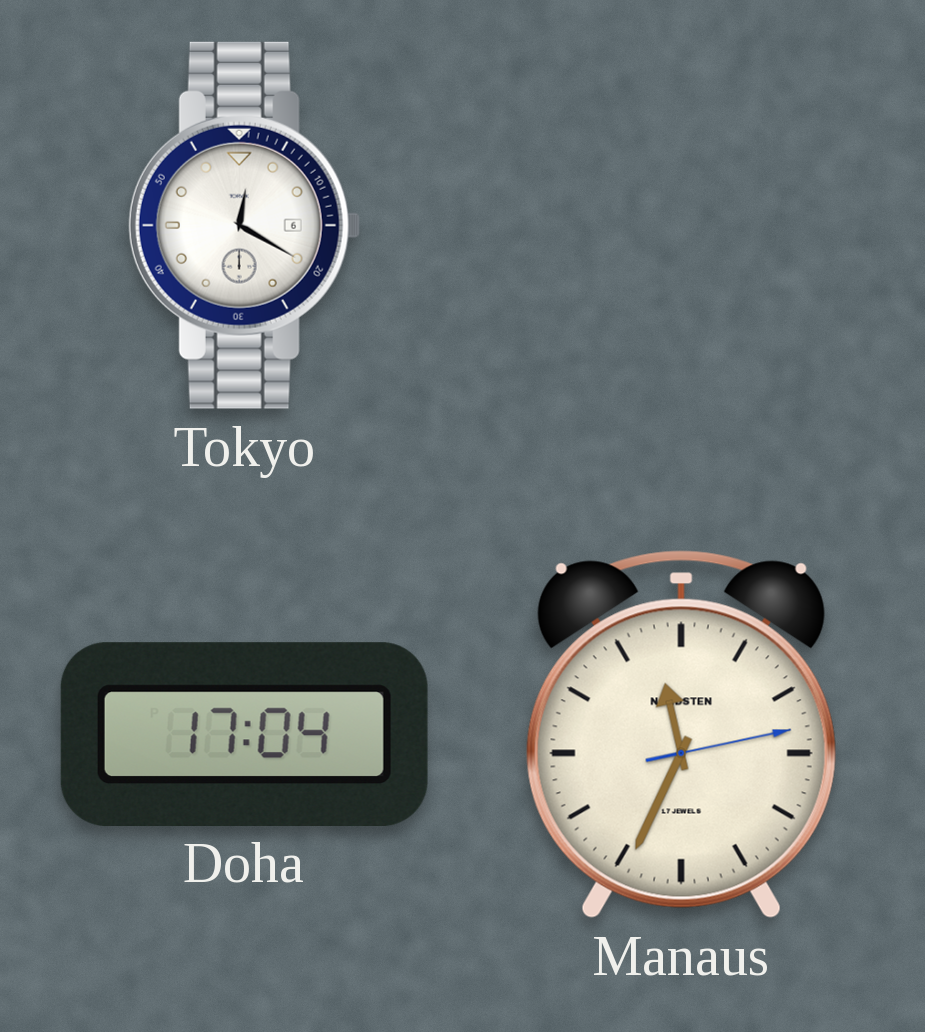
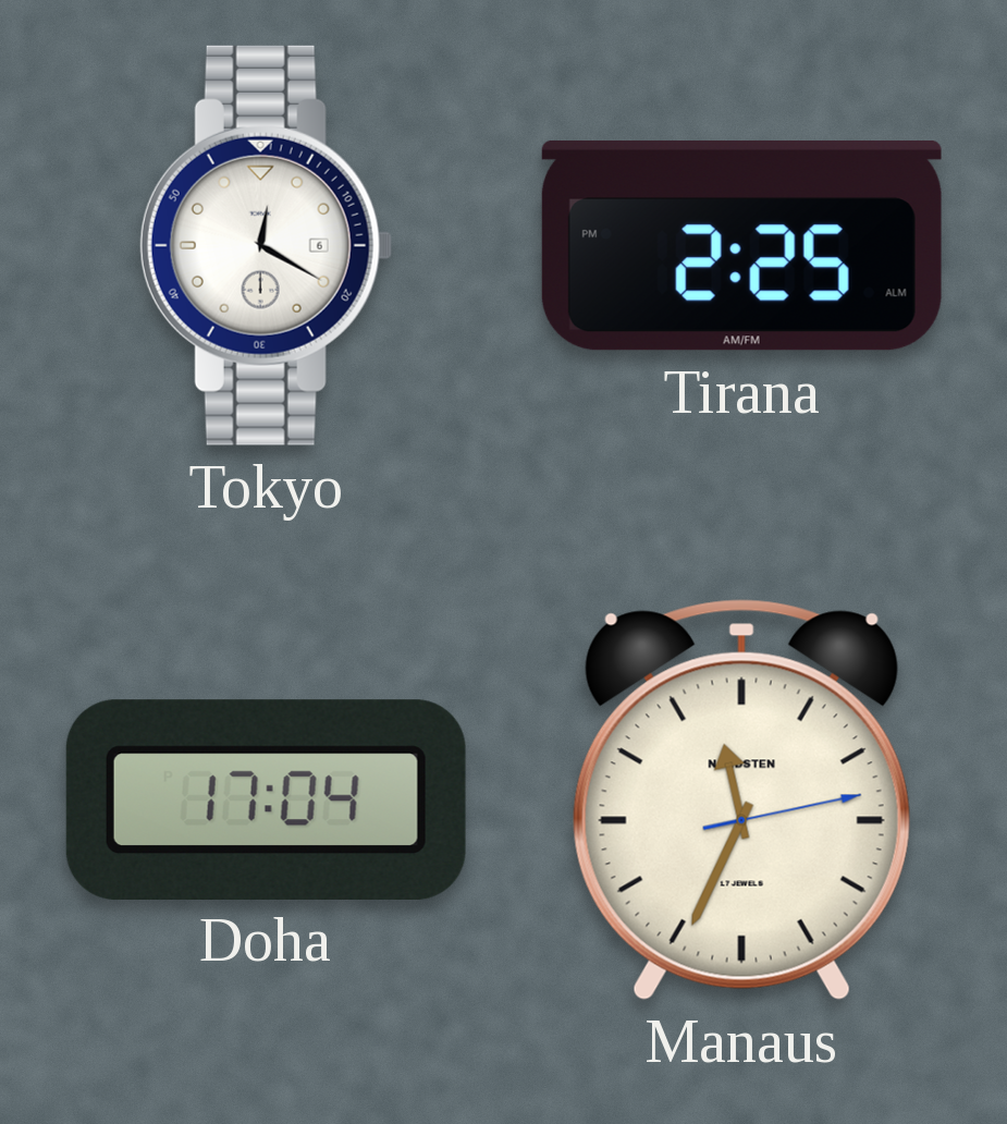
Tirana: none -> 2:25
